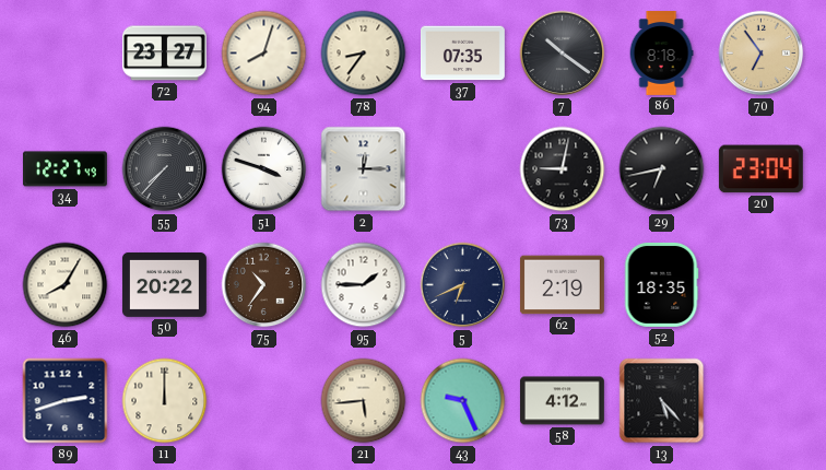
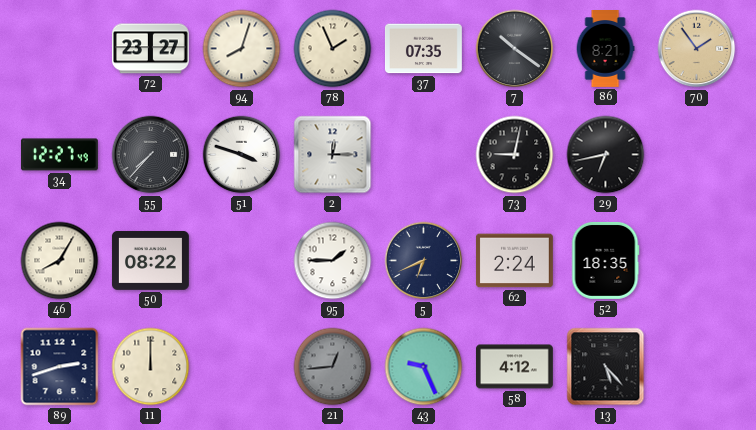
78: 8:36 -> 1:56
86: 8:18 -> 8:21
70: 6:54 -> 1:54
20: 23:04 -> none
50: 20:22 -> 08:22
75: 10:36 -> none
62: 2:19 -> 2:24
21: 5:44 -> 12:44
21 dial: cream -> grey
